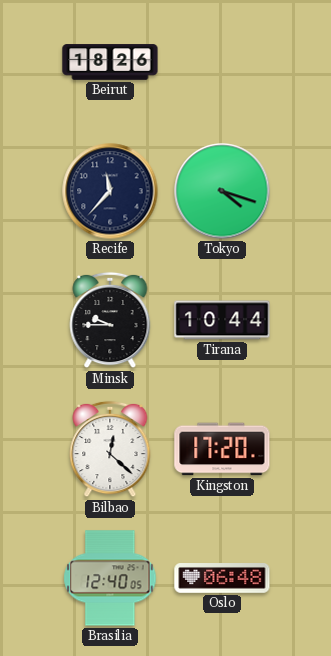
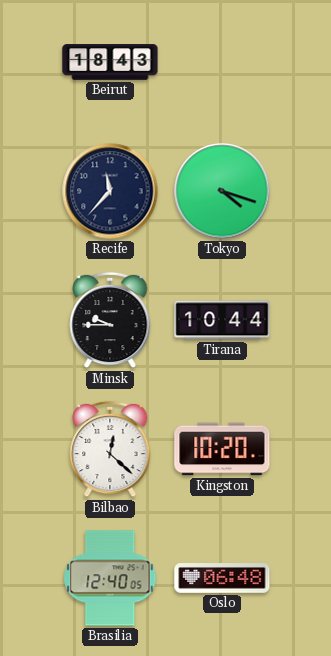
Beirut: 18:26 -> 18:43
Kingston: 17:20 -> 10:20
